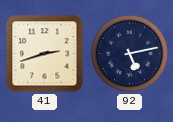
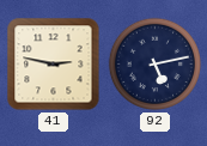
41: 2:42 -> 2:47
